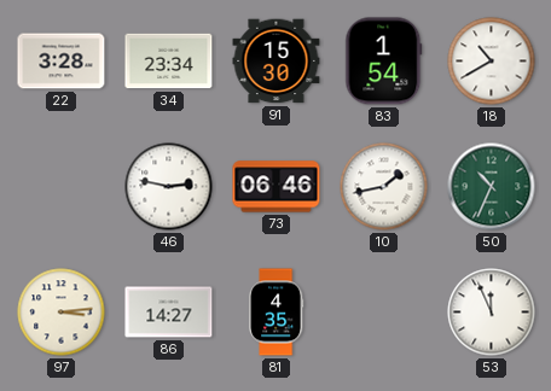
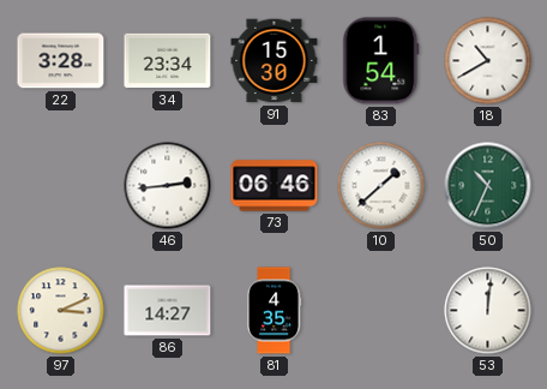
46: 2:47 -> 2:44
10: 1:43 -> 1:38
97: 3:14 -> 3:11
53: 11:56 -> 12:01
